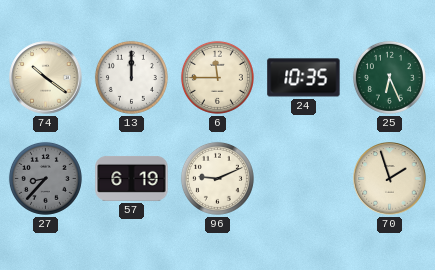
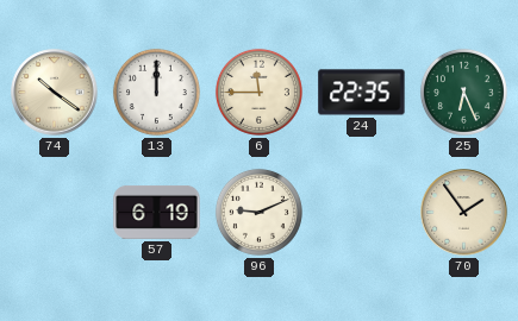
24: 10:35 -> 22:35
27: 8:37 -> none
70: 1:57 -> 1:54
